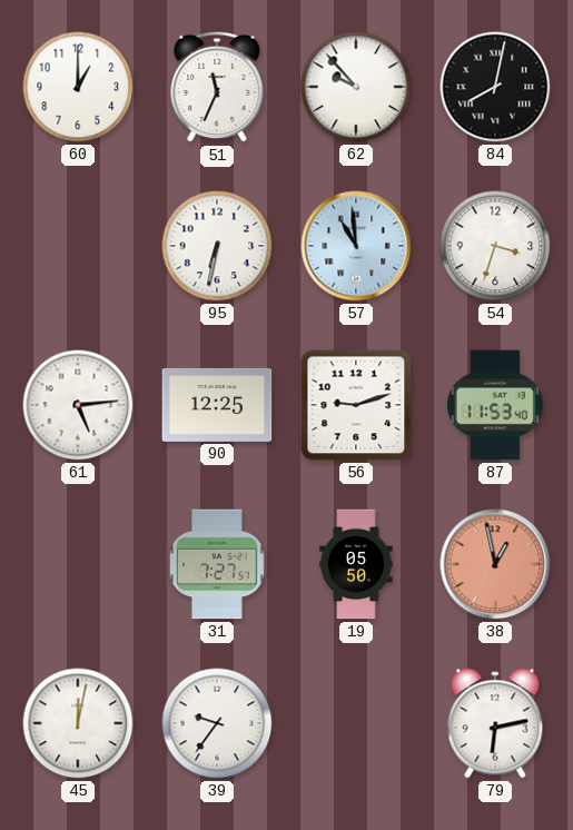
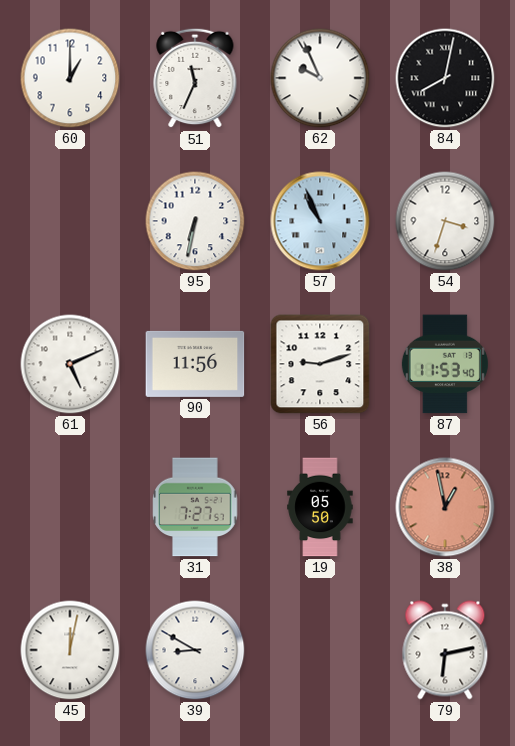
62: 9:53 -> 9:56
57: 10:59 -> 10:56
61: 5:14 -> 5:11
90: 12:25 -> 11:56
39: 9:36 -> 8:50
